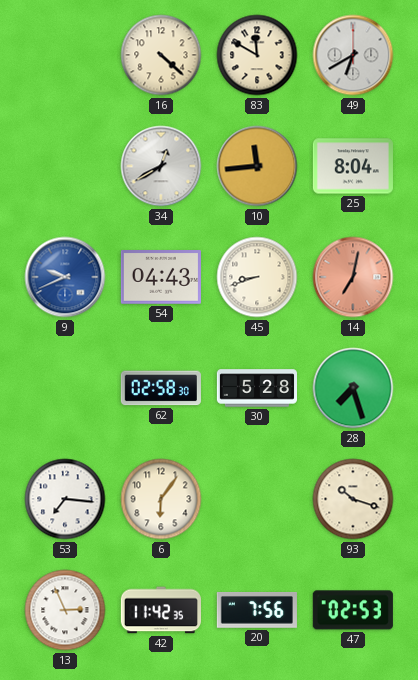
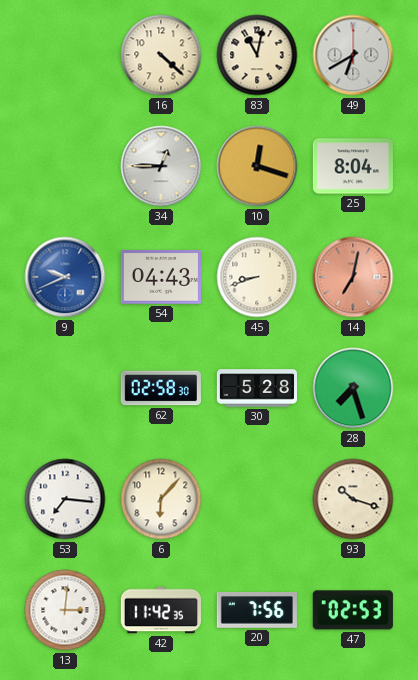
83: 11:50 -> 11:02
34: 12:40 -> 12:45
10: 11:44 -> 12:18
6: 6:06 -> 6:07
13: 2:56 -> 3:01
